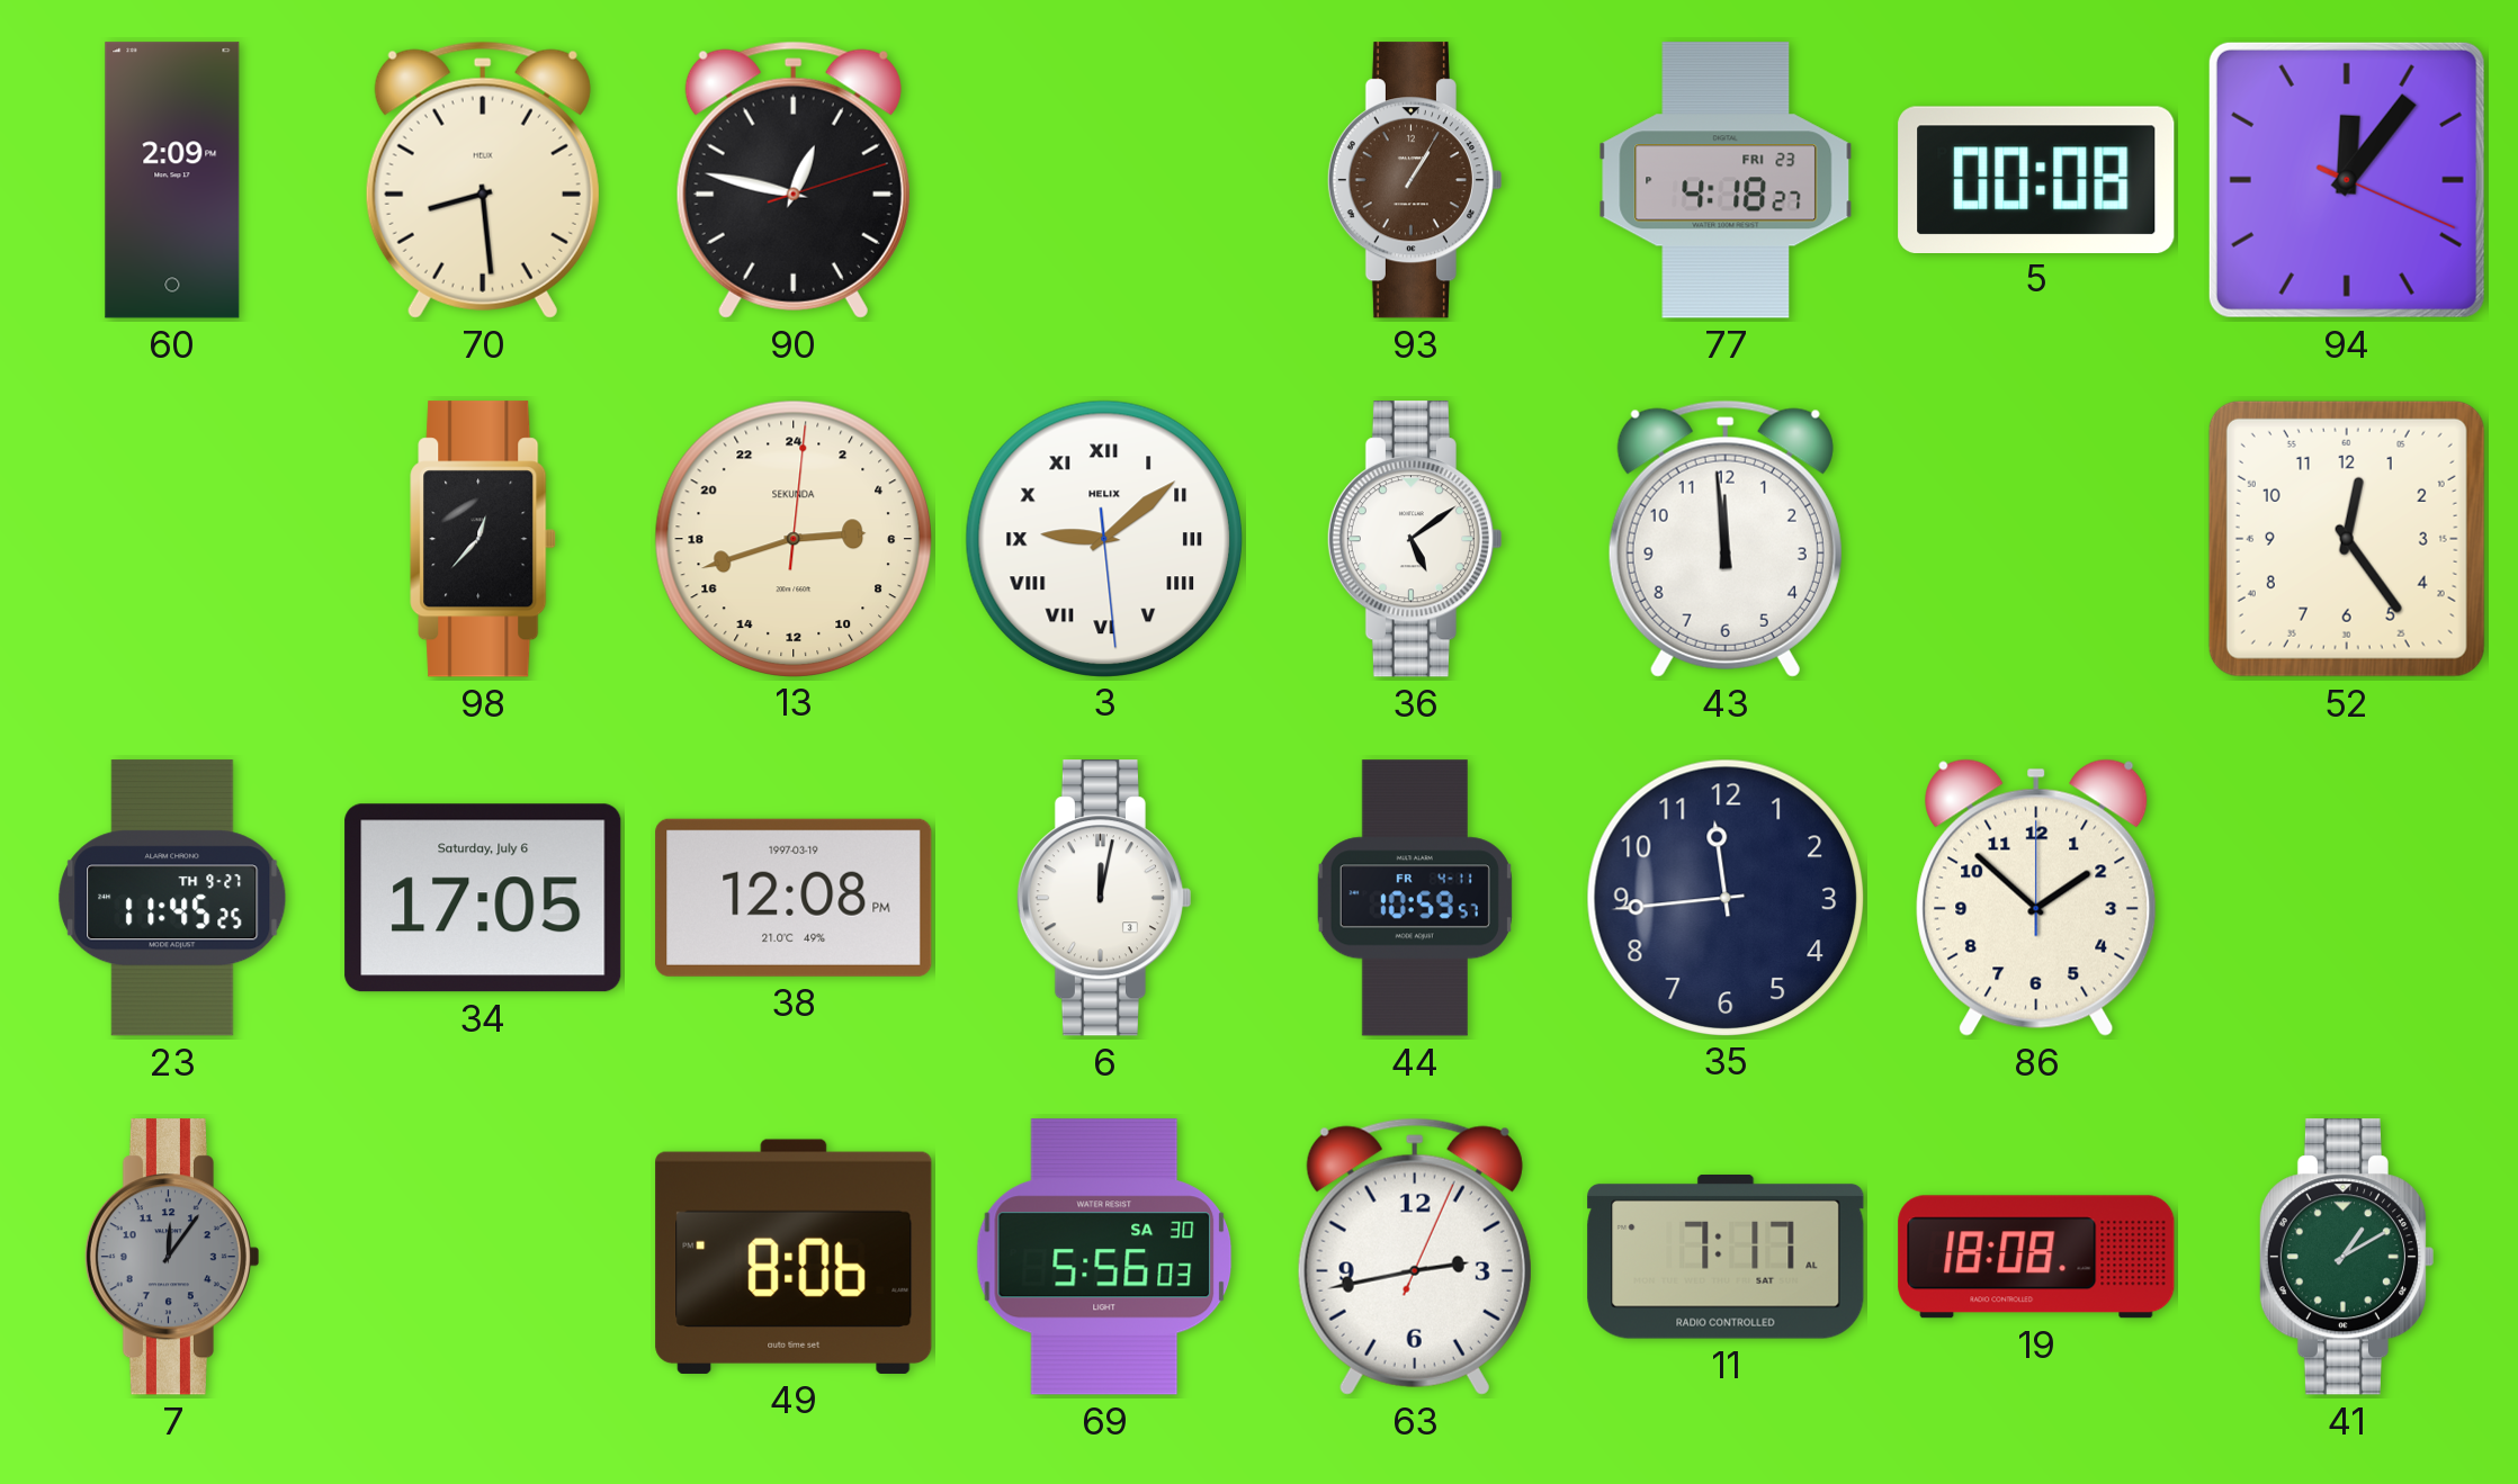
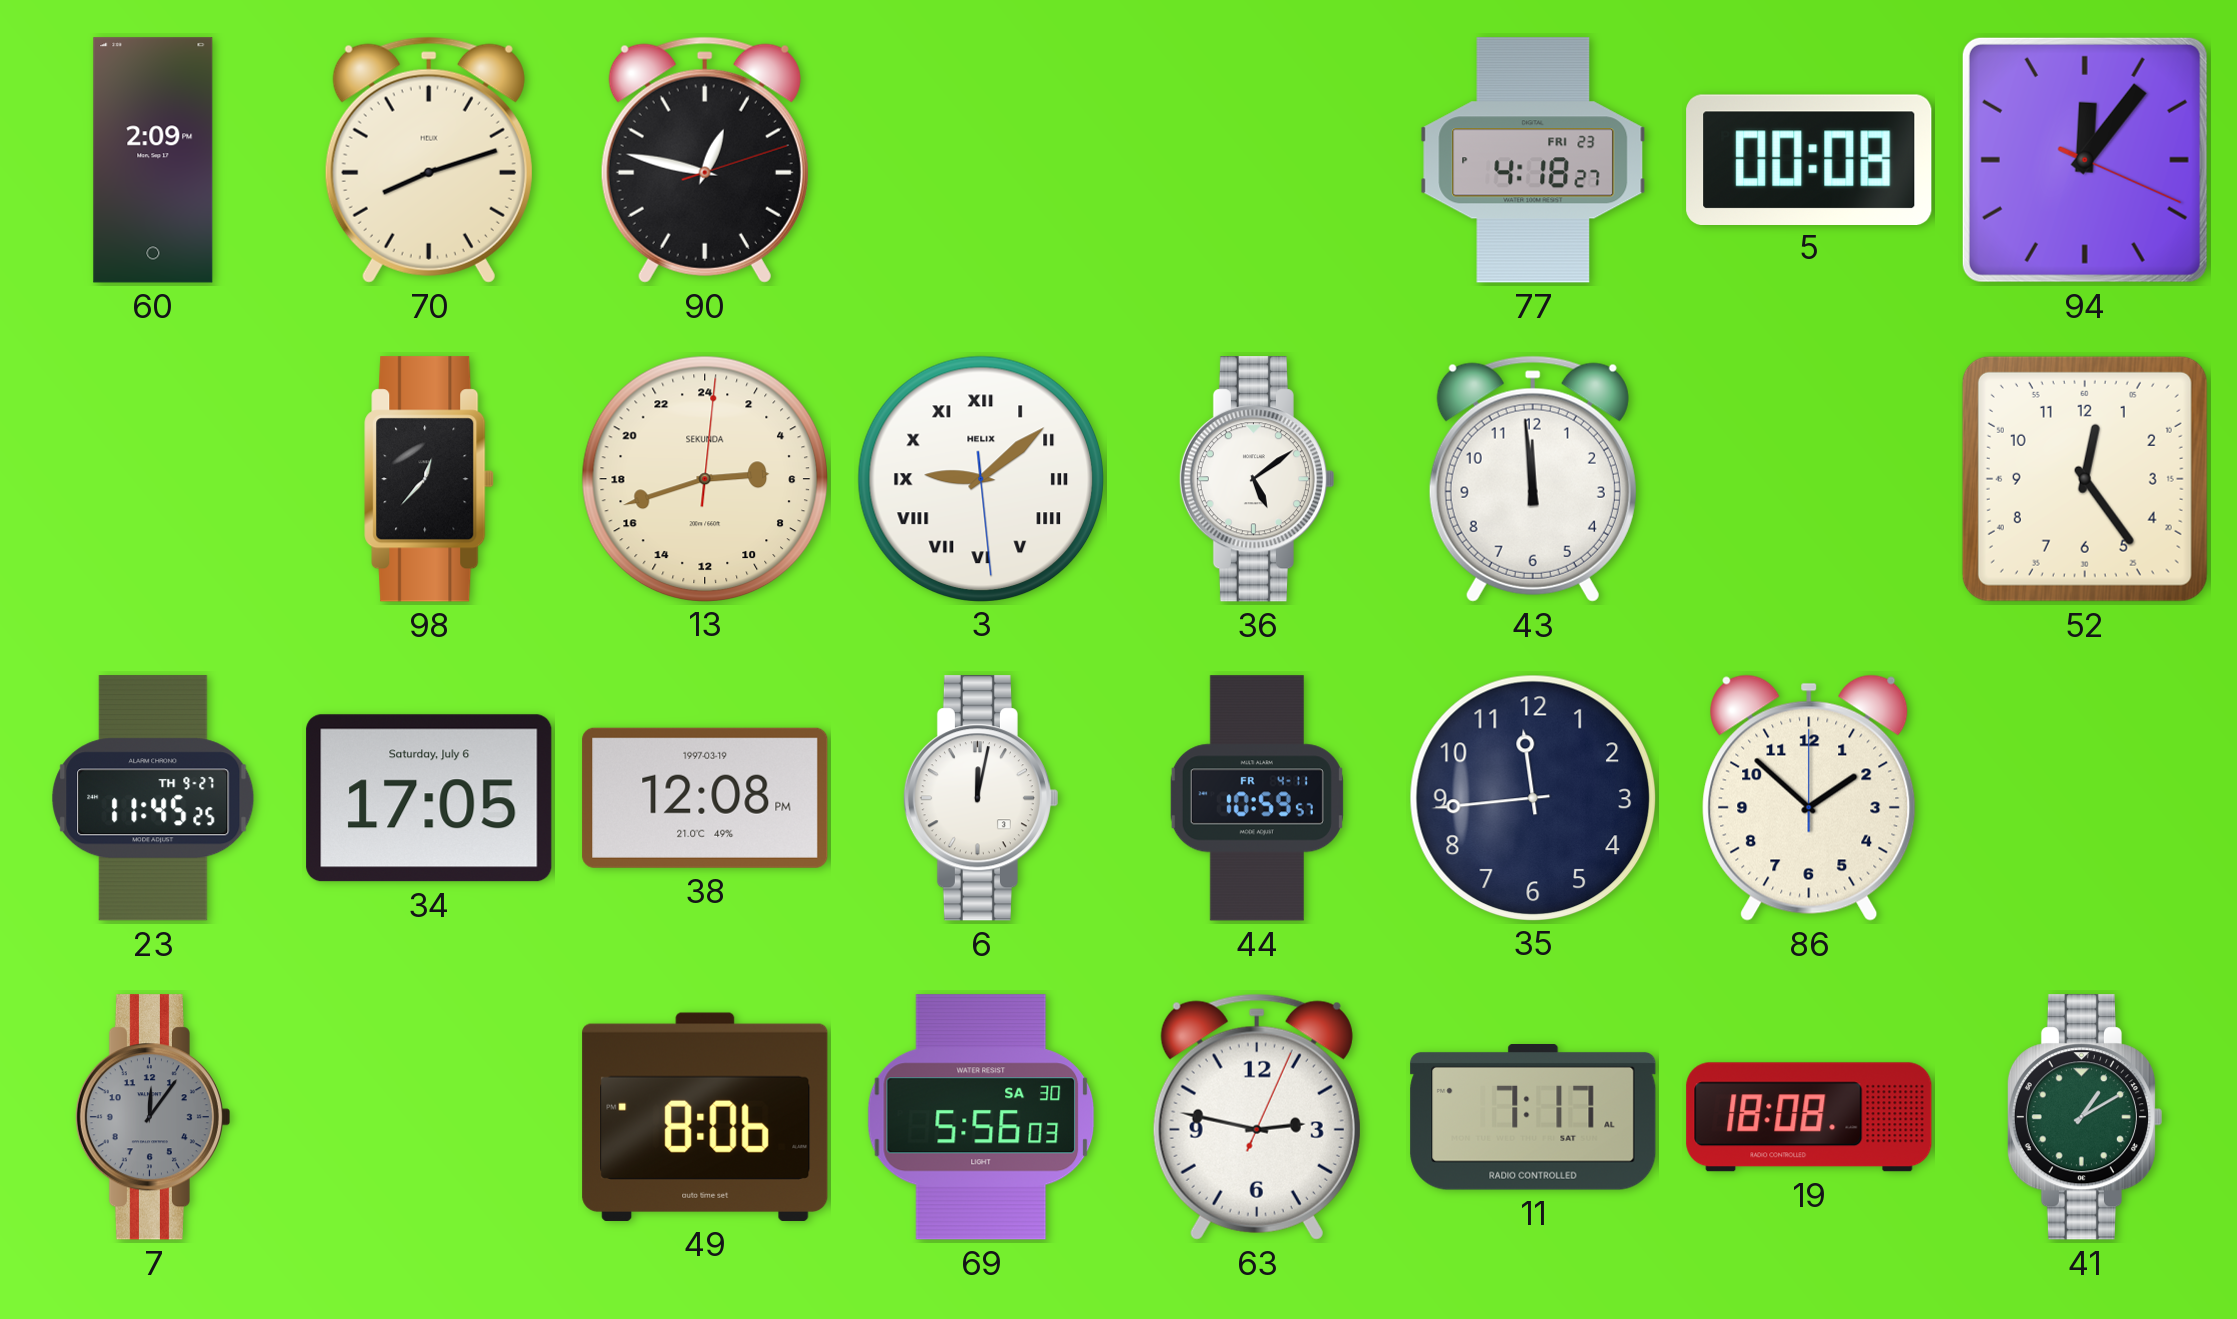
70: 8:29 -> 8:12
93: 1:05 -> none
63: 2:43 -> 2:47
